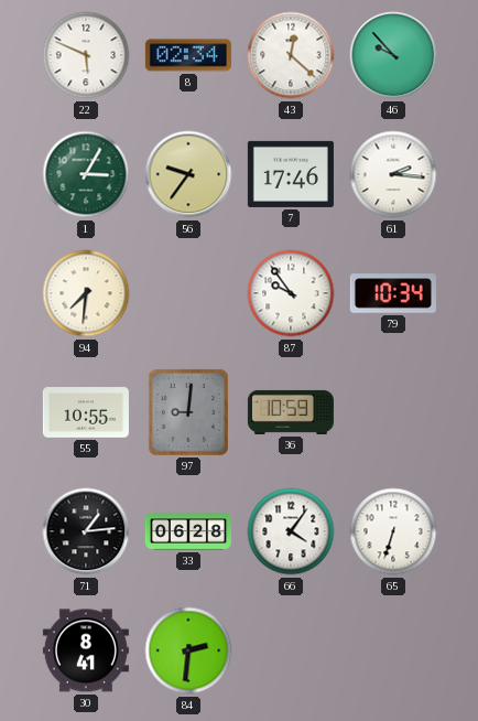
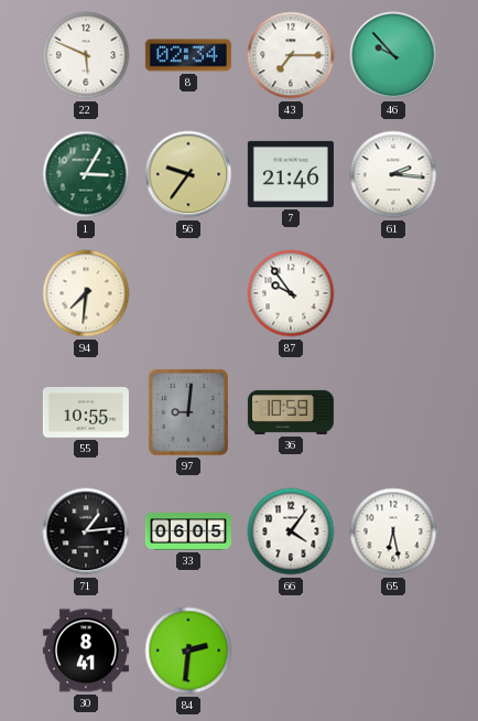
43: 12:22 -> 7:15
7: 17:46 -> 21:46
79: 10:34 -> none
33: 06:28 -> 06:05
65: 6:33 -> 6:28
